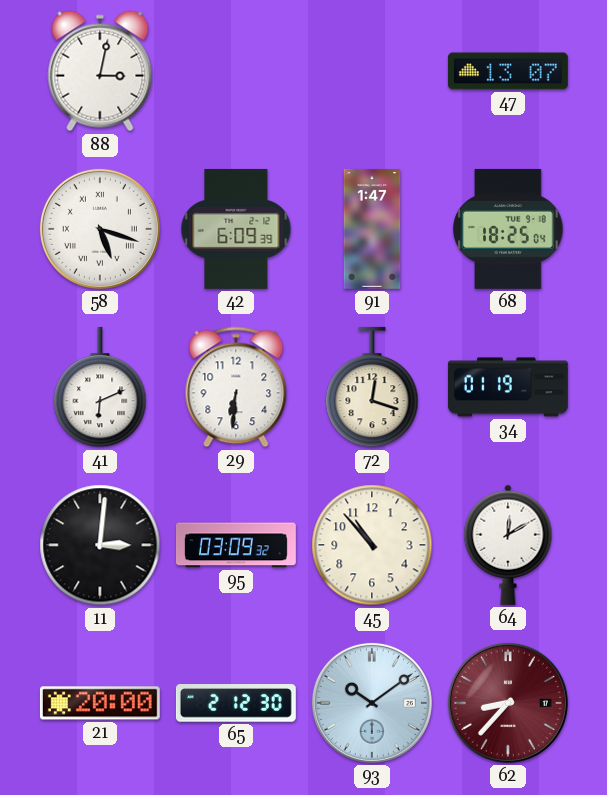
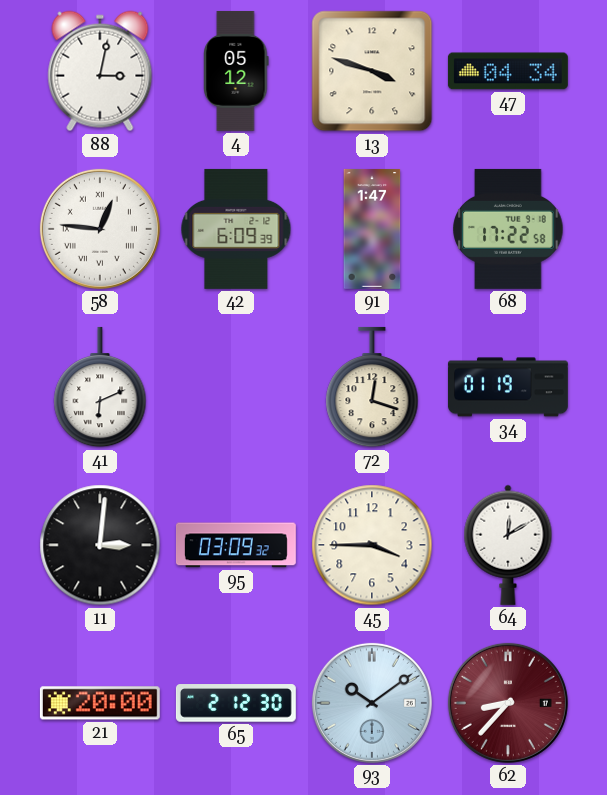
4: none -> 05:12
13: none -> 3:48
47: 13:07 -> 04:34
58: 5:18 -> 12:46
68: 18:25 -> 17:22
29: 6:31 -> none
45: 10:53 -> 3:45
